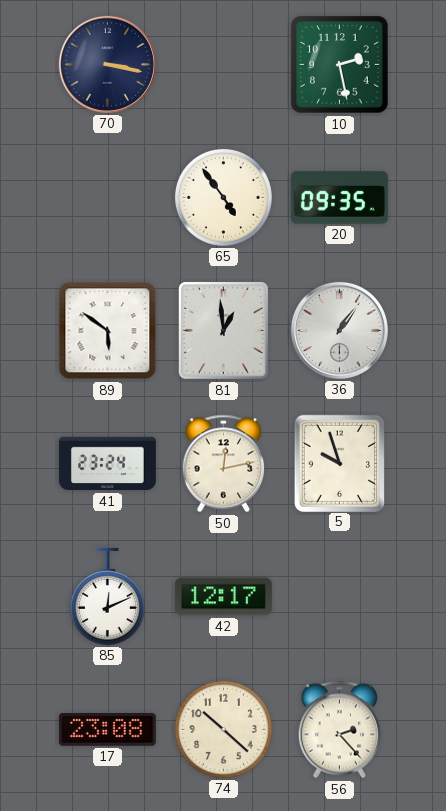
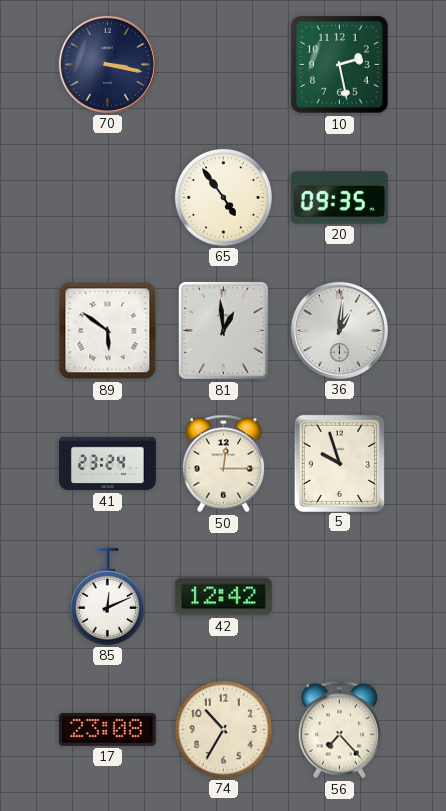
36: 1:06 -> 1:01
50: 12:13 -> 12:15
42: 12:17 -> 12:42
74: 10:22 -> 10:35
56: 2:23 -> 7:23
